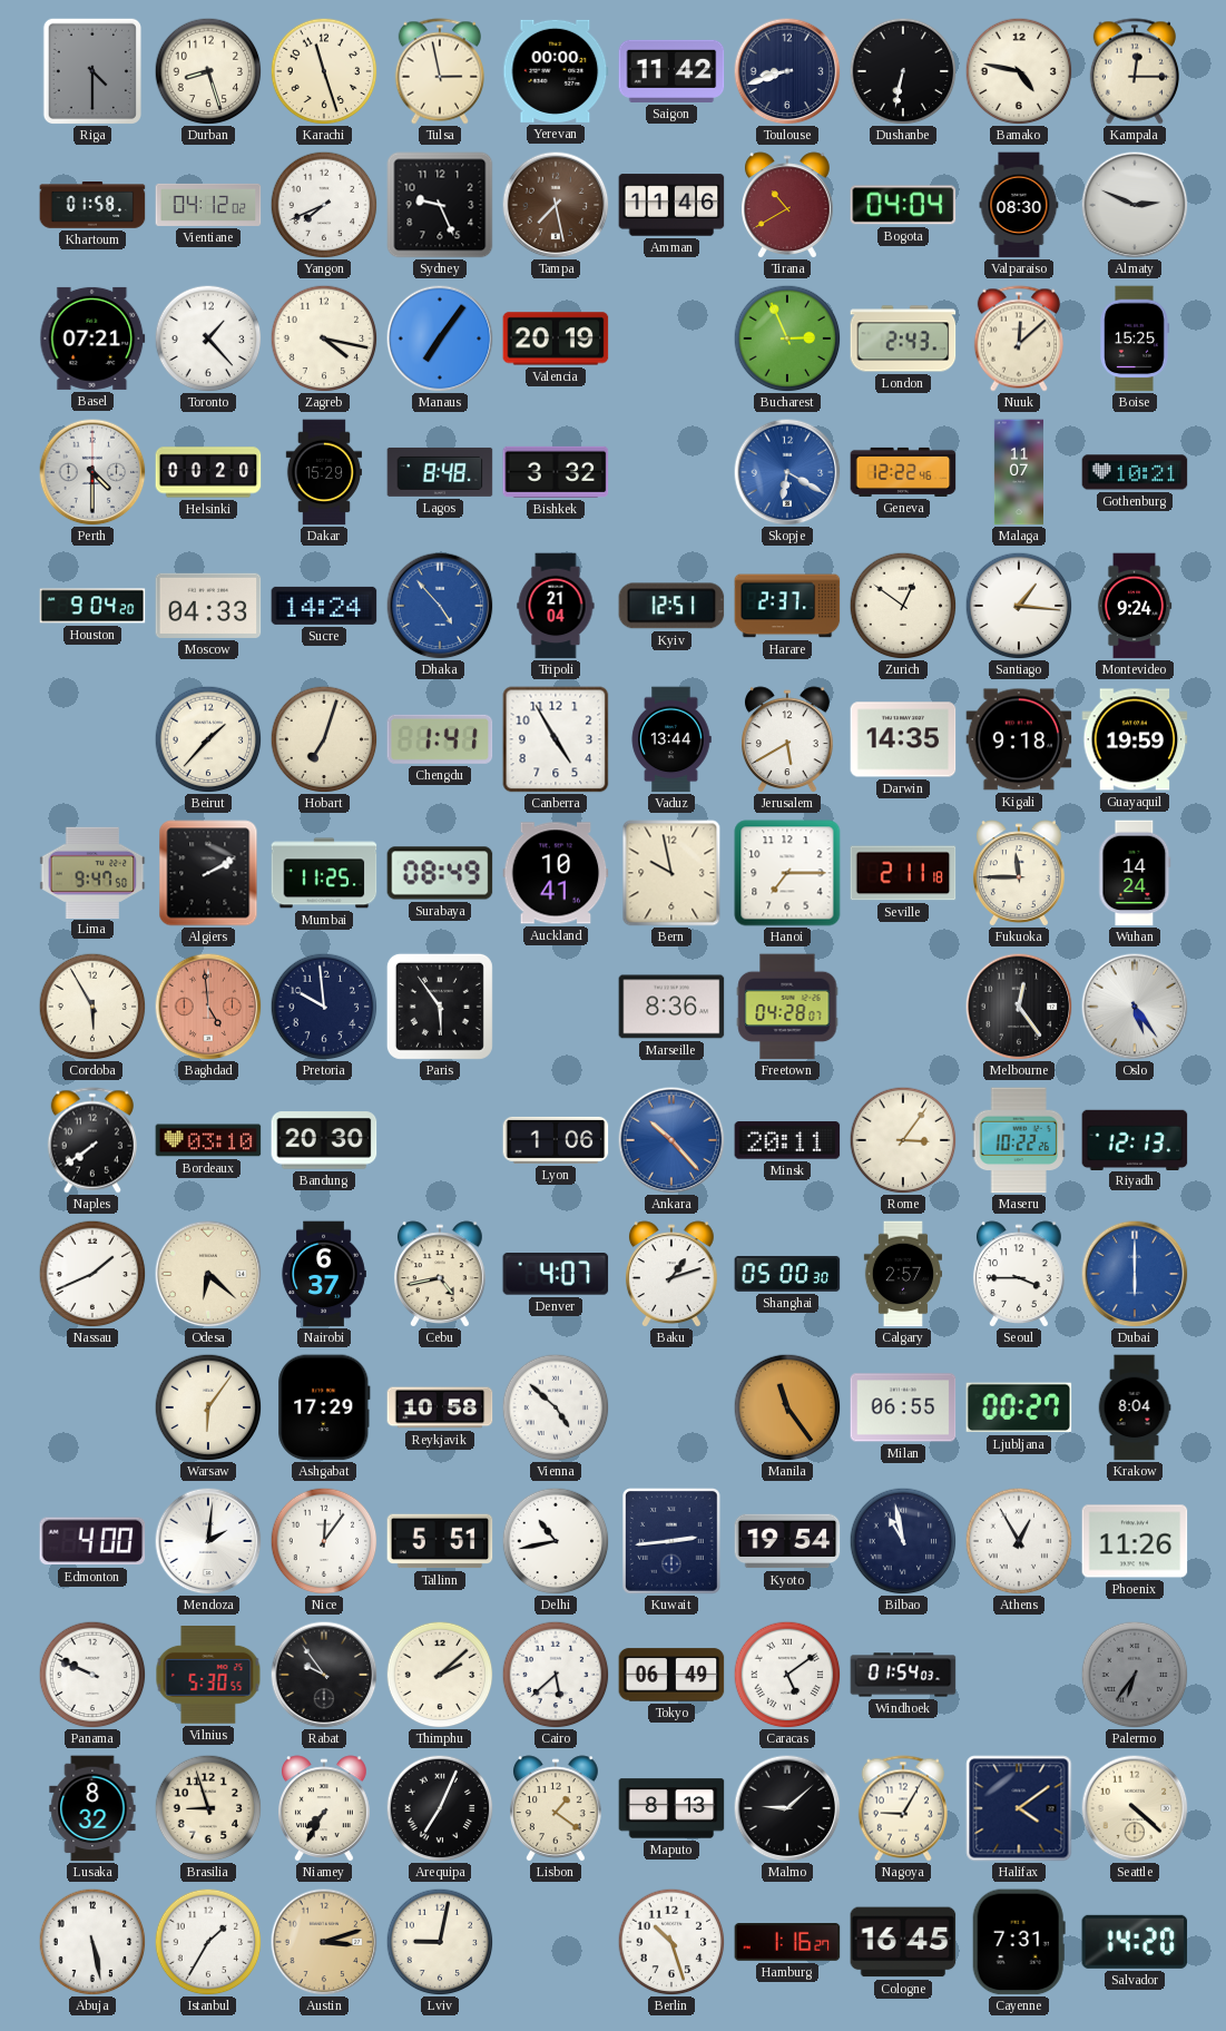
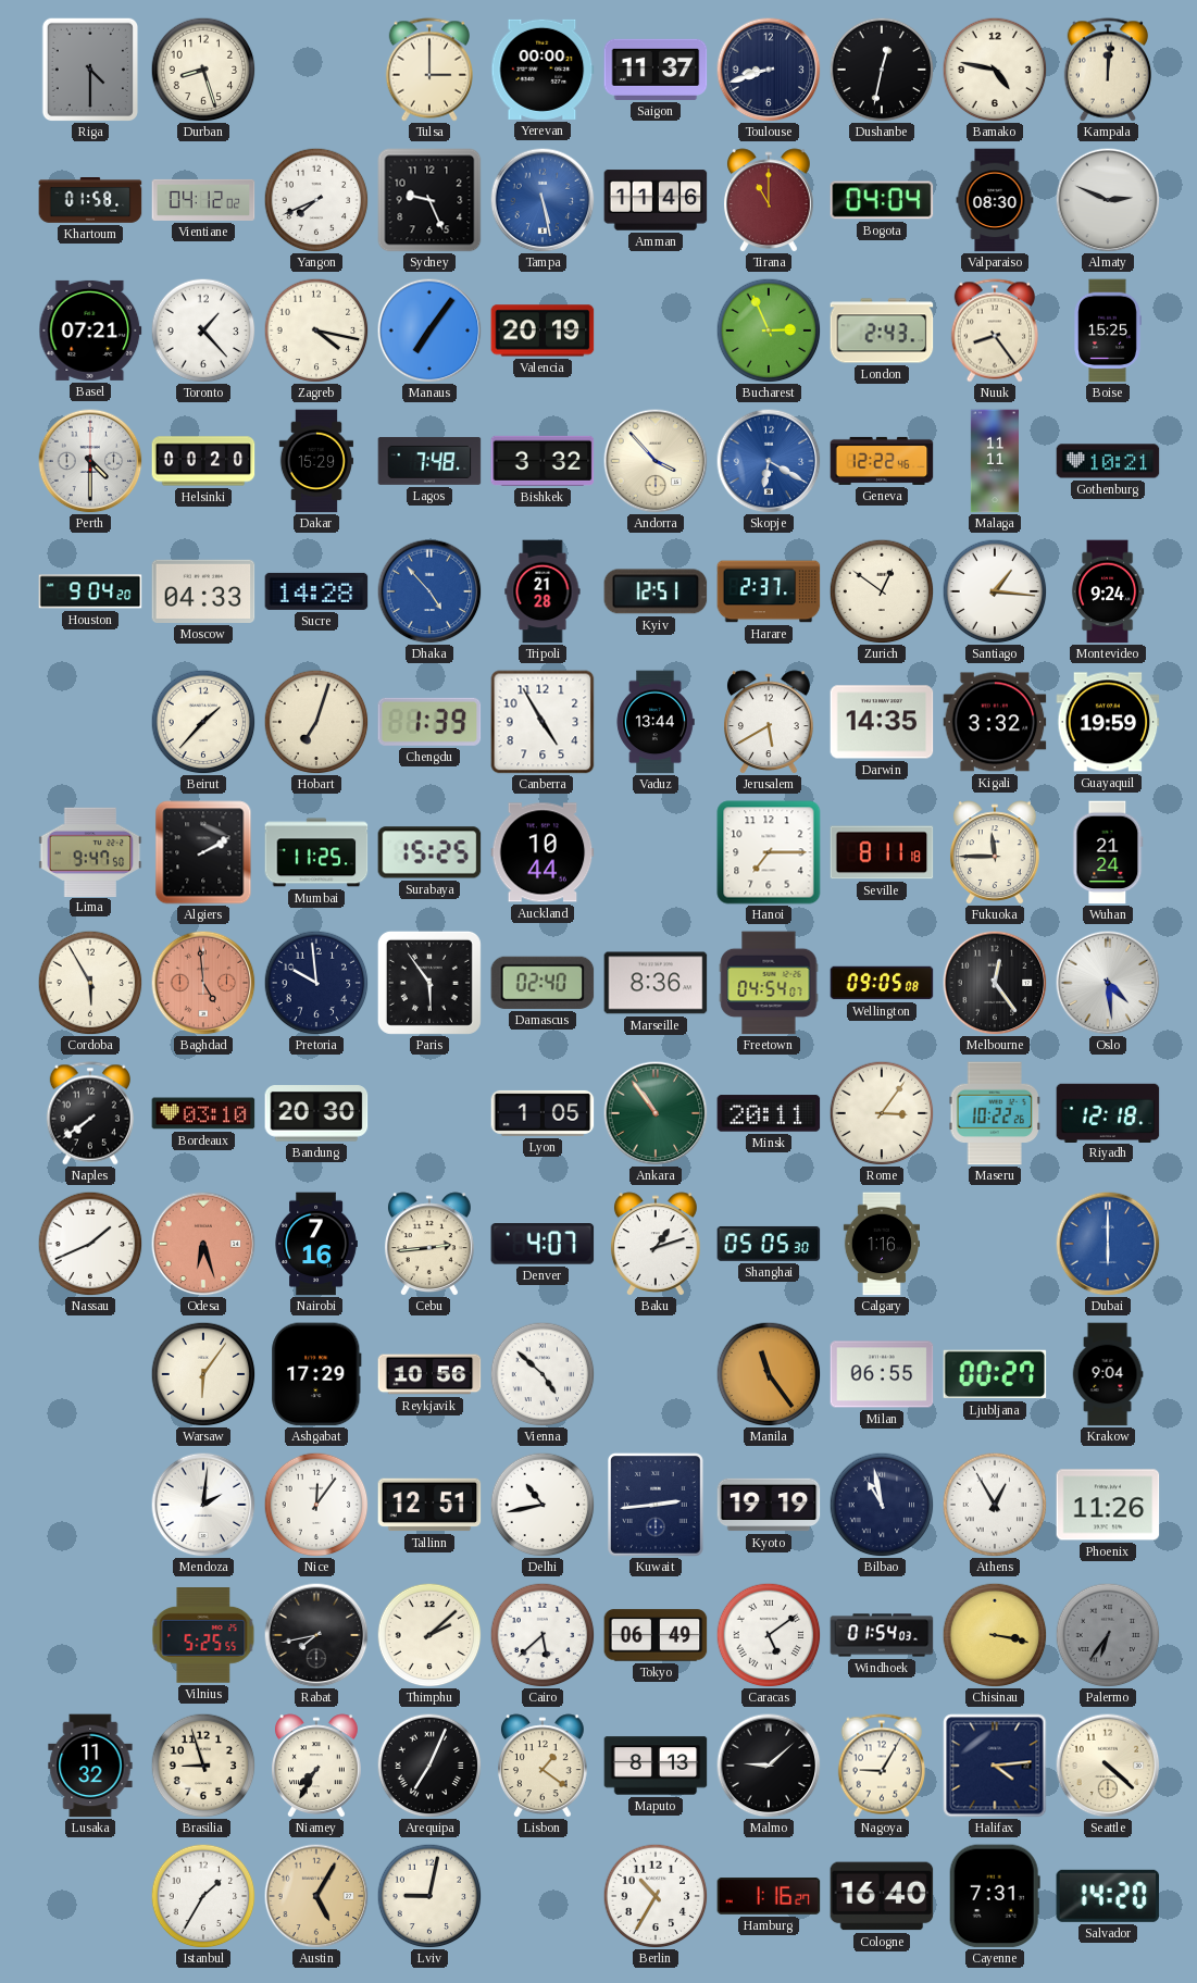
Karachi: 11:27 -> none
Tulsa: 2:58 -> 3:00
Saigon: 11:42 -> 11:37
Dushanbe: 6:32 -> 12:32
Kampala: 12:15 -> 12:01
Tampa: 7:28 -> 5:28
Tampa dial: brown -> blue
Tirana: 10:40 -> 11:00
Nuuk: 12:08 -> 8:24
Lagos: 8:48 -> 7:48
Andorra: none -> 3:53
Malaga: 11:07 -> 11:11
Sucre: 14:24 -> 14:28
Tripoli: 21:04 -> 21:28
Chengdu: 1:41 -> 1:39
Kigali: 9:18 -> 3:32
Surabaya: 08:49 -> 15:25
Auckland: 10:41 -> 10:44
Bern: 9:58 -> none
Seville: 2:11 -> 8:11
Wuhan: 14:24 -> 21:24
Damascus: none -> 02:40
Freetown: 04:28 -> 04:54
Wellington: none -> 09:05
Oslo: 5:24 -> 4:29
Lyon: 1:06 -> 1:05
Ankara: 10:23 -> 10:54
Ankara dial: blue -> green
Riyadh: 12:13 -> 12:18
Odesa: 6:22 -> 6:27
Odesa dial: cream -> salmon
Nairobi: 6:37 -> 7:16
Cebu: 4:43 -> 2:44
Shanghai: 05:00 -> 05:05
Calgary: 2:57 -> 1:16
Seoul: 3:45 -> none
Reykjavik: 10:58 -> 10:56
Krakow: 8:04 -> 9:04
Edmonton: 4:00 -> none
Tallinn: 5:51 -> 12:51
Kyoto: 19:54 -> 19:19
Panama: 9:49 -> none
Vilnius: 5:30 -> 5:25
Rabat: 9:54 -> 7:43
Chisinau: none -> 3:17
Lusaka: 8:32 -> 11:32
Halifax: 4:09 -> 4:14
Abuja: 5:28 -> none
Austin: 3:12 -> 5:05
Berlin: 10:27 -> 10:35
Cologne: 16:45 -> 16:40
